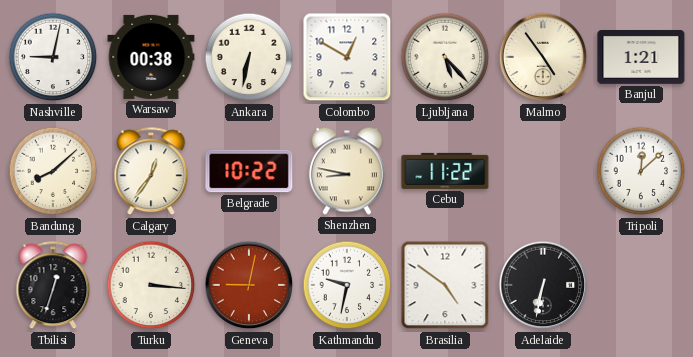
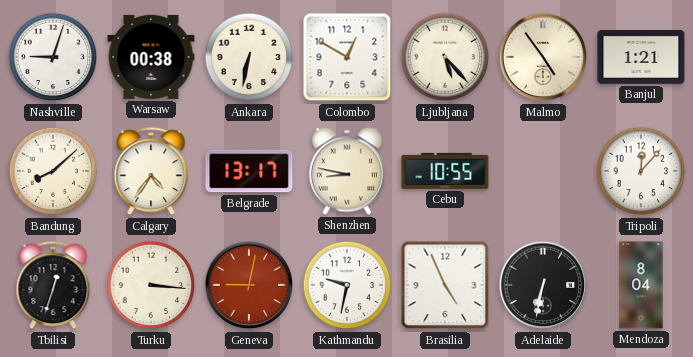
Nashville: 9:02 -> 9:03
Calgary: 12:36 -> 4:36
Belgrade: 10:22 -> 13:17
Cebu: 11:22 -> 10:55
Tripoli: 12:08 -> 12:07
Brasilia: 4:51 -> 4:56
Mendoza: none -> 8:04
